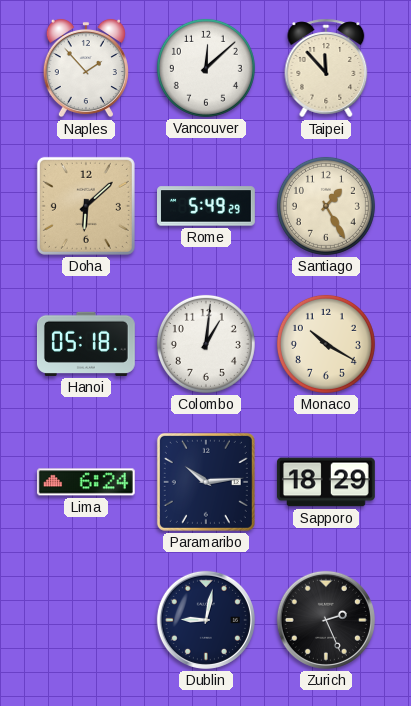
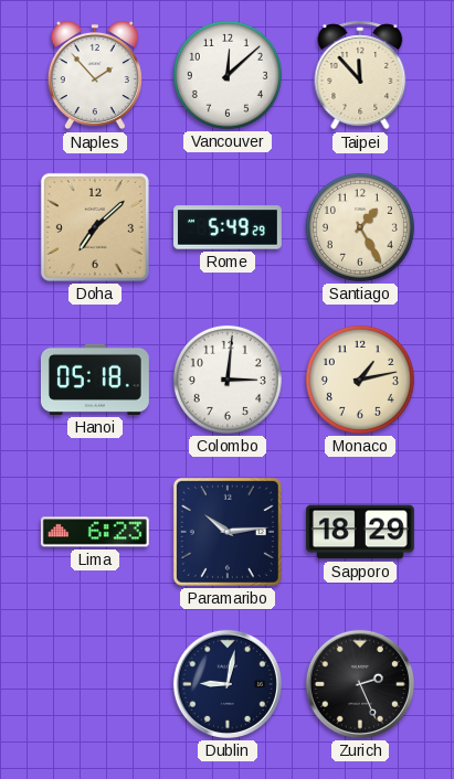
Doha: 6:08 -> 7:08
Colombo: 1:01 -> 3:01
Monaco: 10:20 -> 1:13
Lima: 6:24 -> 6:23
